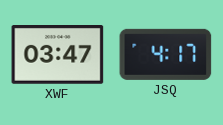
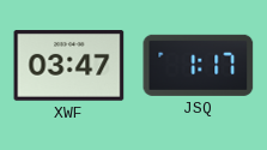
JSQ: 4:17 -> 1:17
